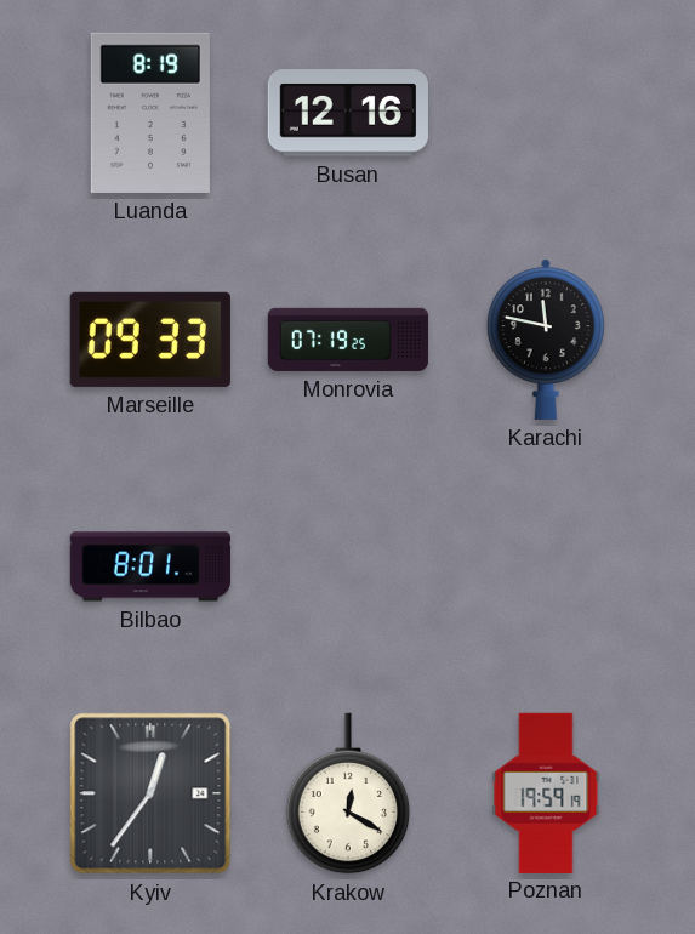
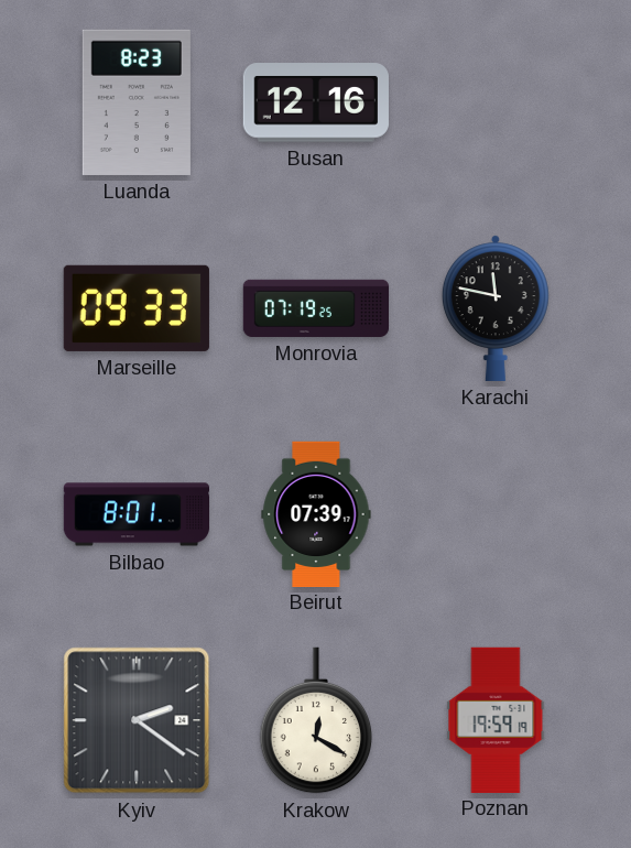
Luanda: 8:19 -> 8:23
Beirut: none -> 07:39
Kyiv: 12:36 -> 2:21
